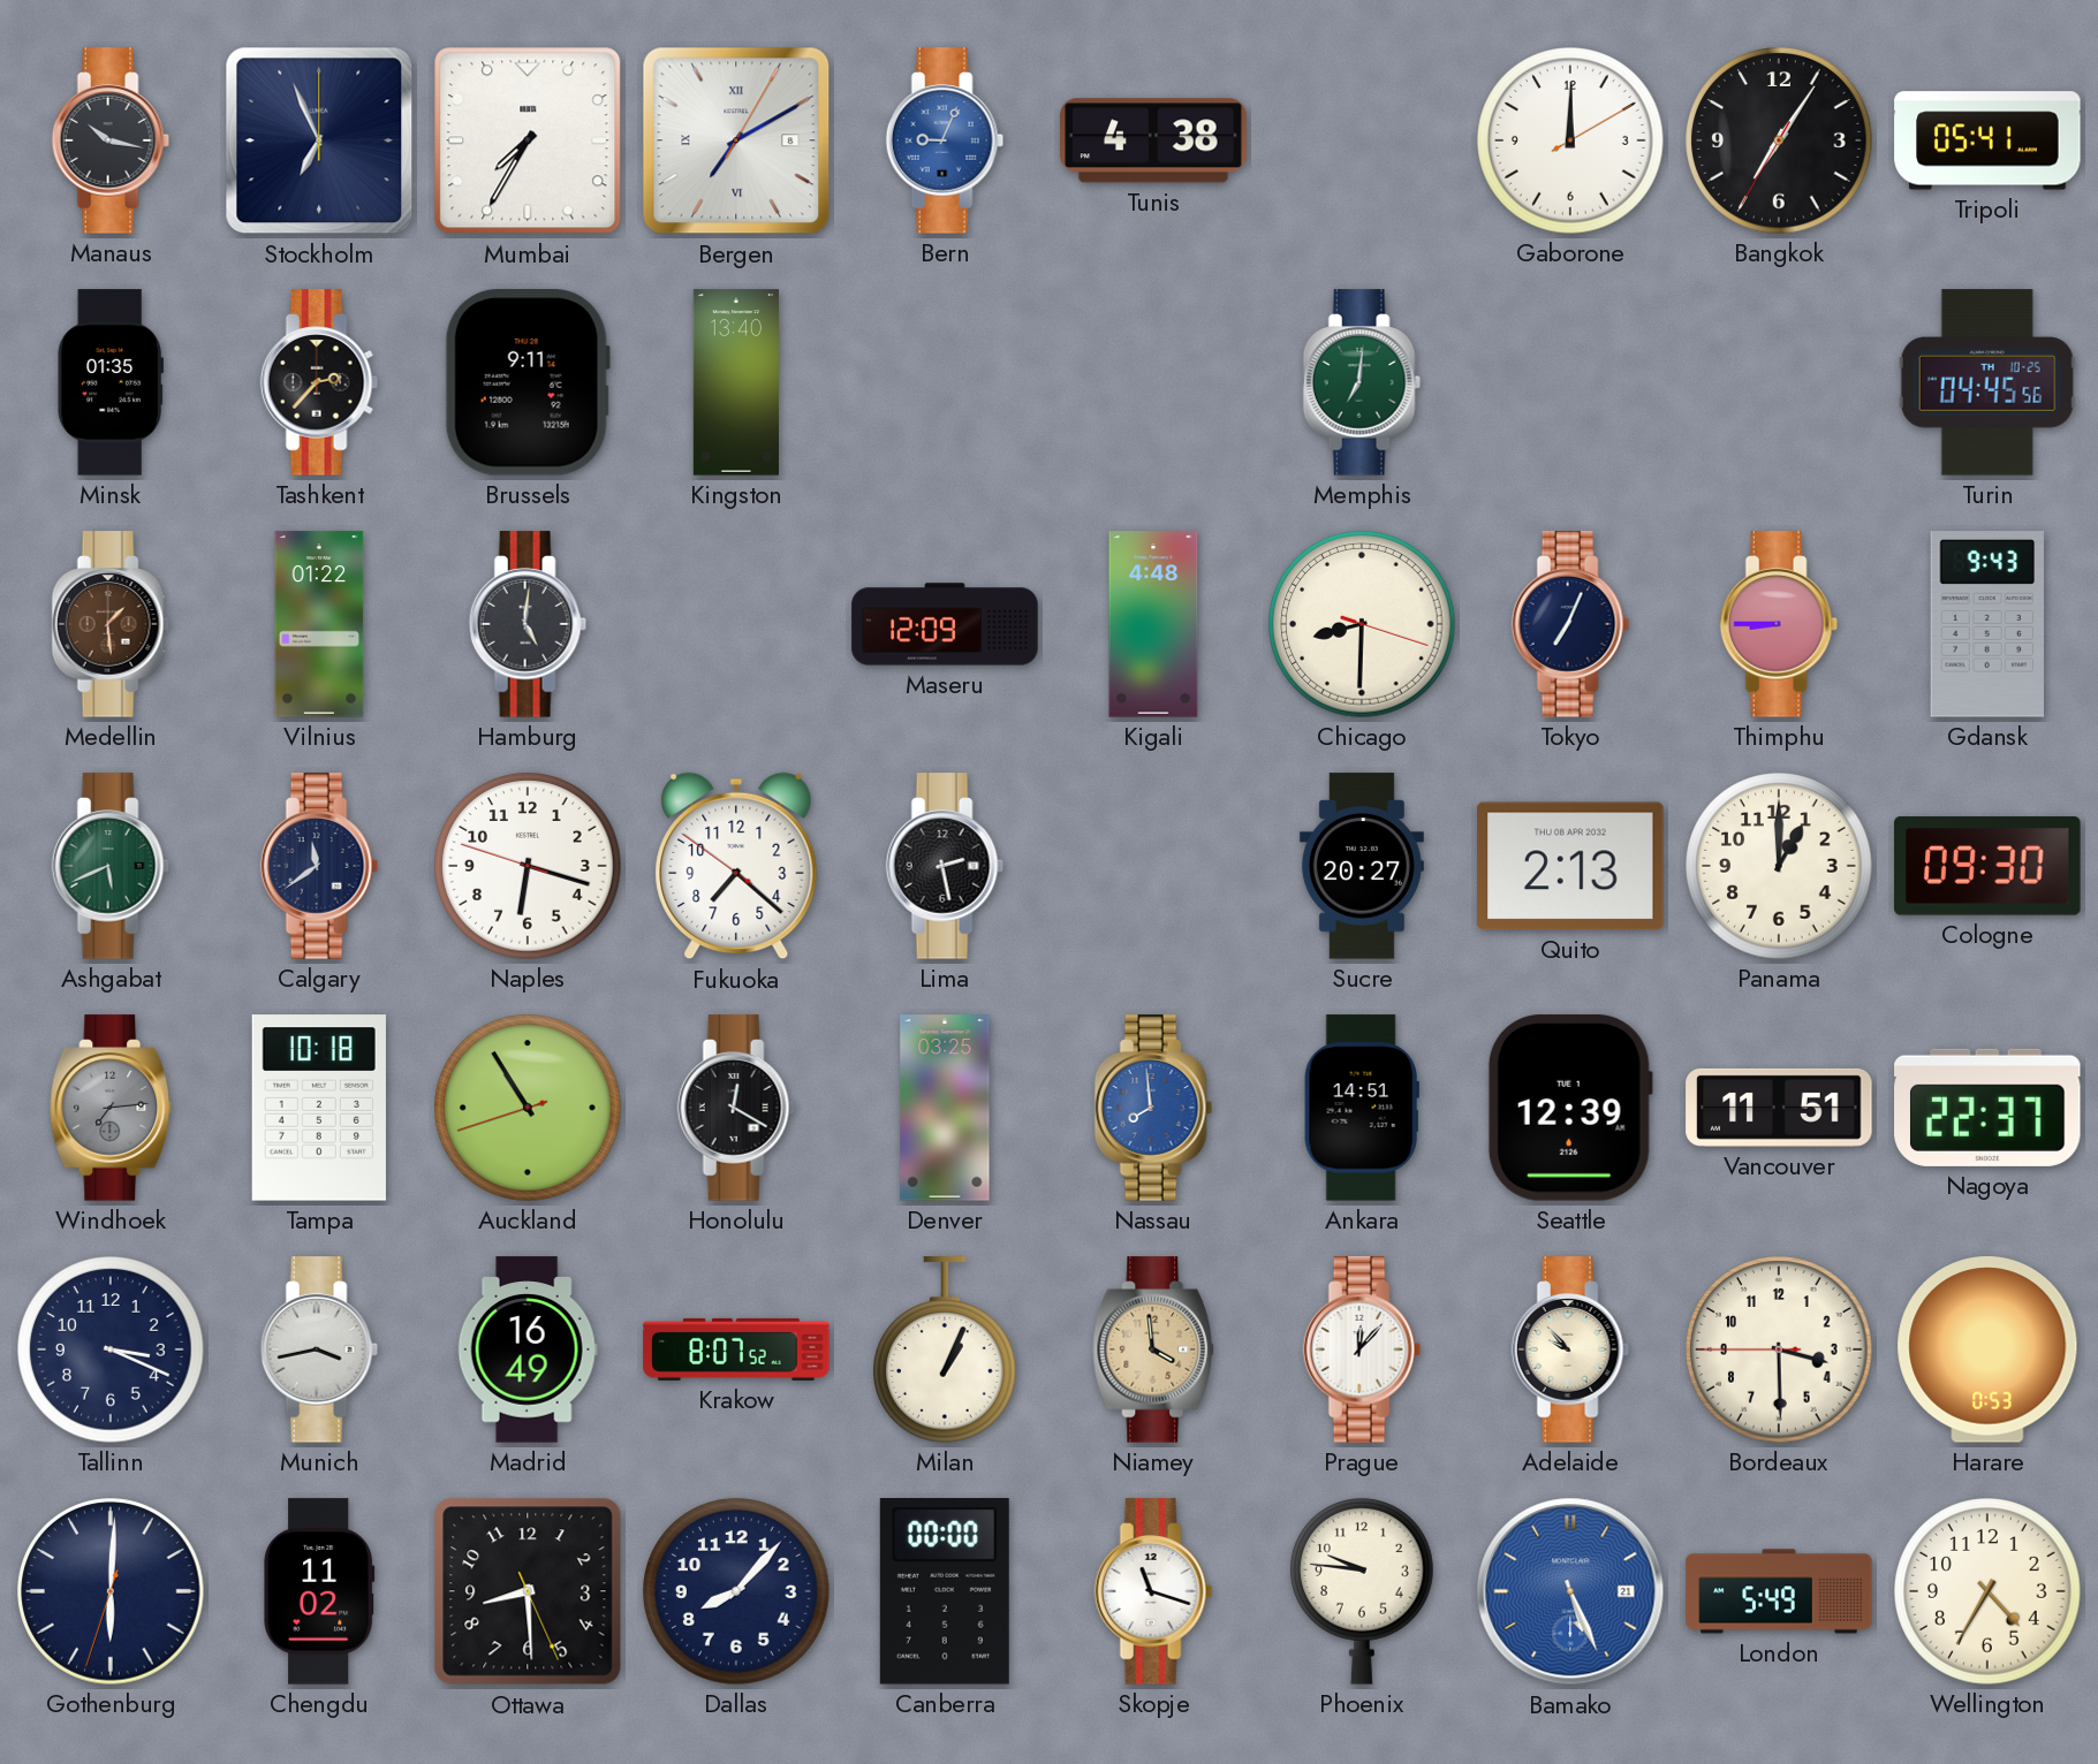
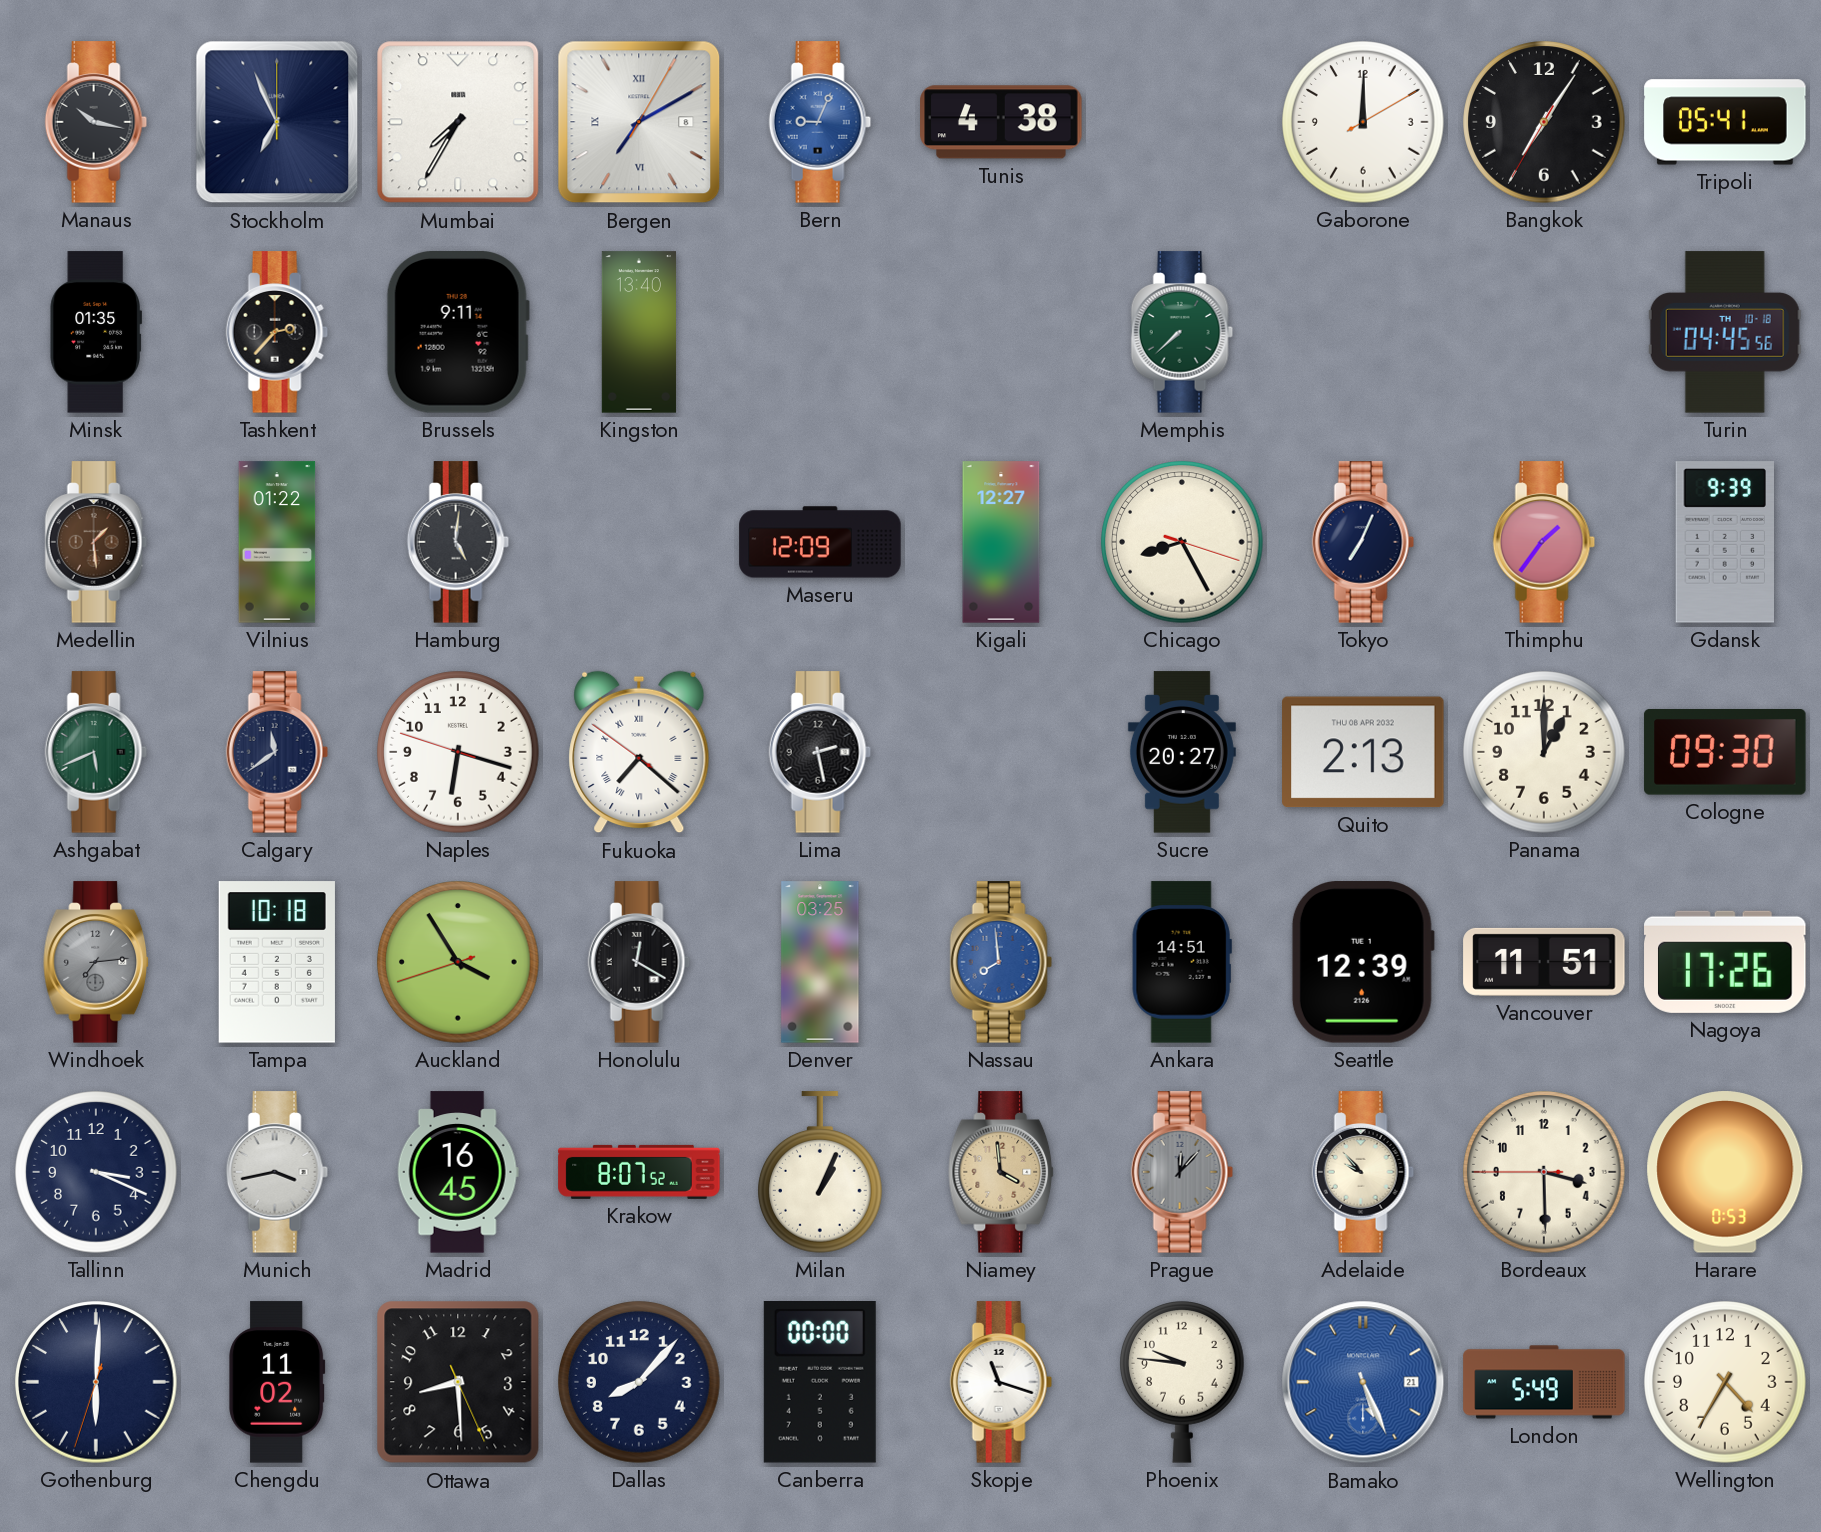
Memphis: 7:01 -> 7:38
Turin date: TH 10-25 -> TH 10-18
Kigali: 4:48 -> 12:27
Chicago: 8:30 -> 8:25
Thimphu: 8:45 -> 1:36
Gdansk: 9:43 -> 9:39
Fukuoka numerals: Arabic -> Roman
Auckland: 10:54 -> 3:54
Nagoya: 22:37 -> 17:26
Madrid: 16:49 -> 16:45
Prague dial: white -> grey
